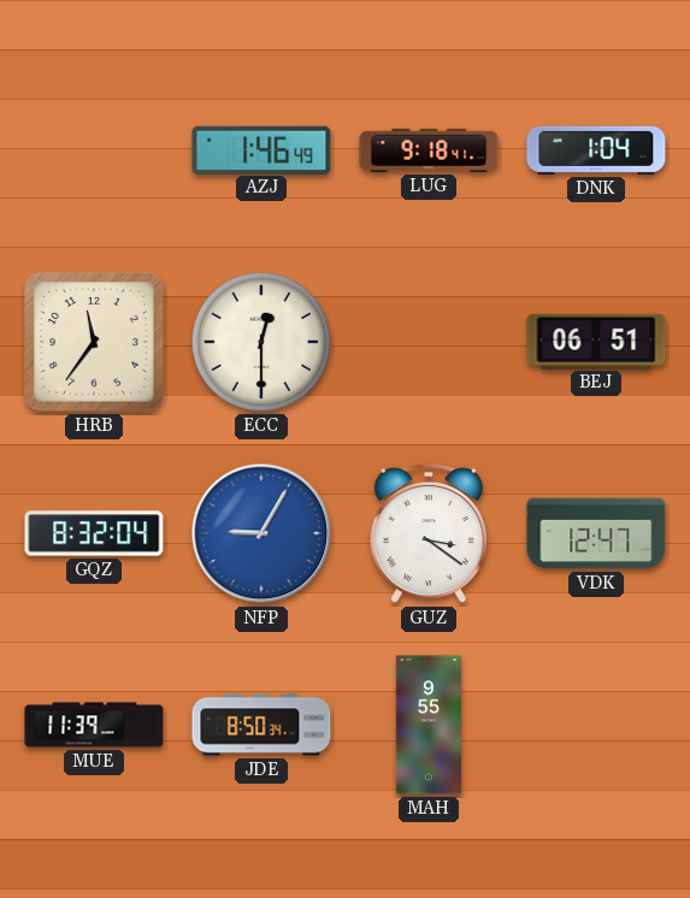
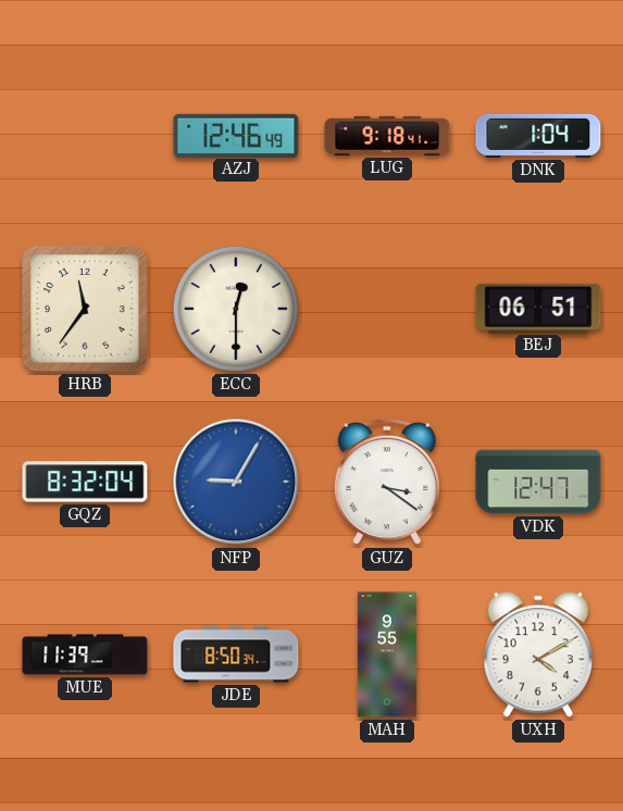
AZJ: 1:46 -> 12:46
UXH: none -> 4:10
